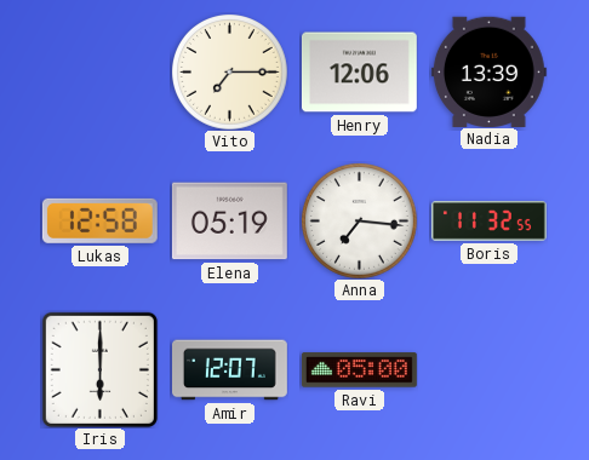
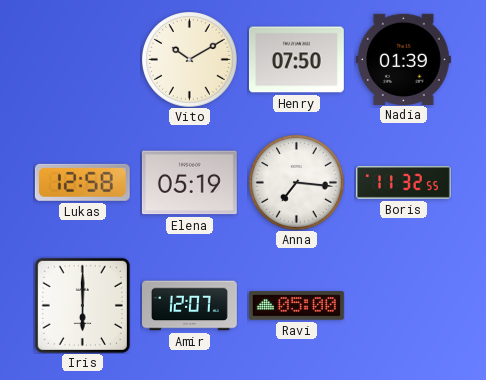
Vito: 7:15 -> 10:10
Henry: 12:06 -> 07:50
Nadia: 13:39 -> 01:39
